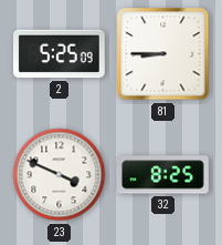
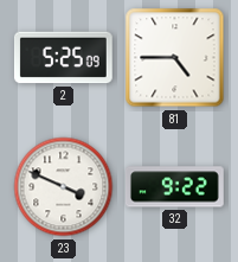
81: 8:45 -> 4:45
32: 8:25 -> 9:22
